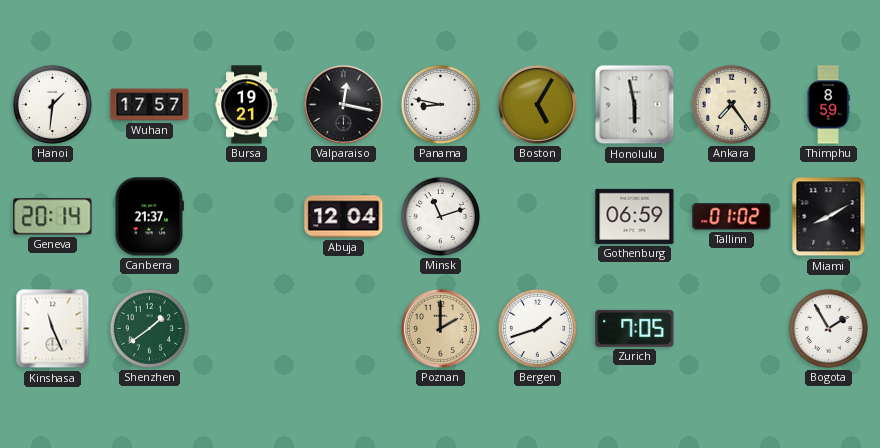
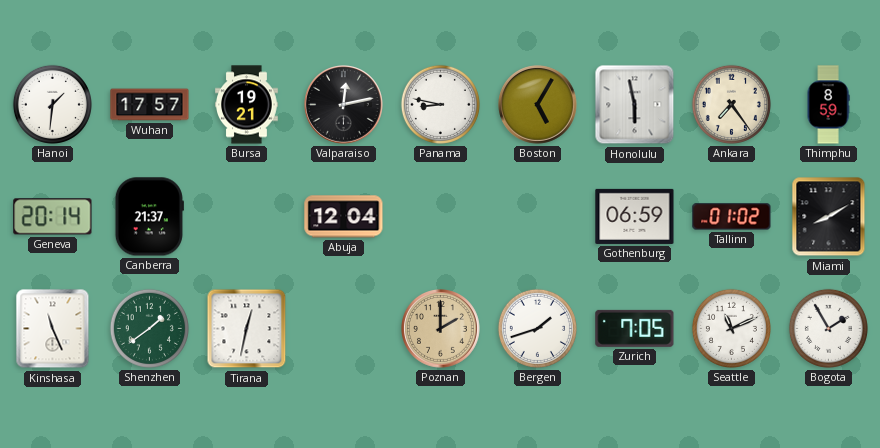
Valparaiso: 12:17 -> 12:13
Minsk: 11:12 -> none
Tirana: none -> 12:32
Seattle: none -> 11:11
